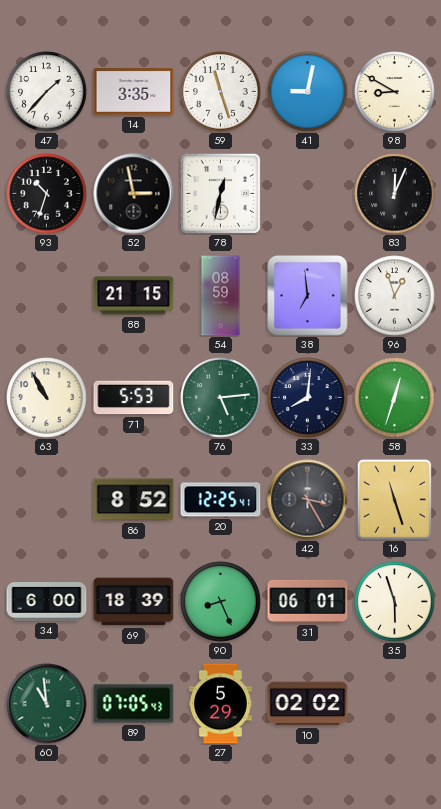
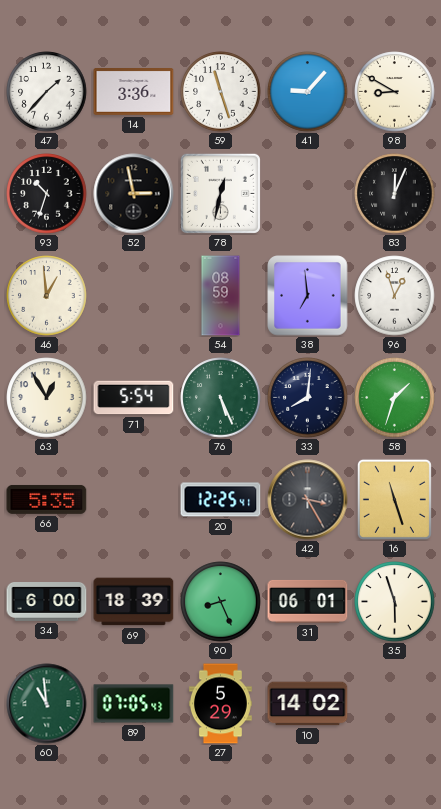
14: 3:35 -> 3:36
41: 9:02 -> 9:07
46: none -> 12:59
88: 21:15 -> none
63: 10:55 -> 12:55
71: 5:53 -> 5:54
76: 5:14 -> 5:26
58: 12:33 -> 1:33
66: none -> 5:35
86: 8:52 -> none
10: 02:02 -> 14:02
